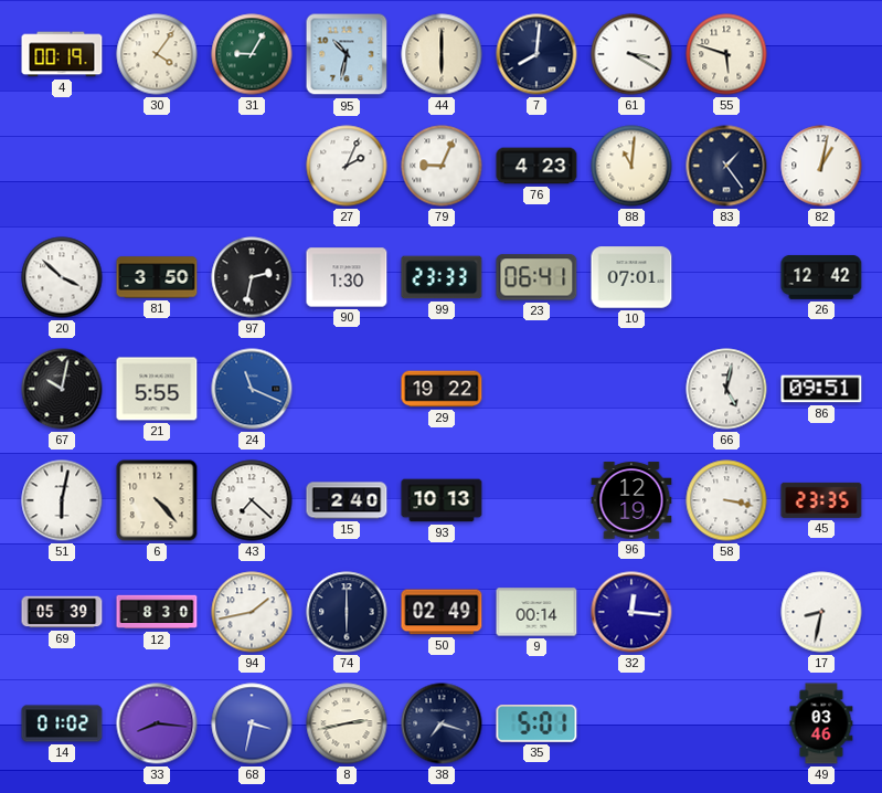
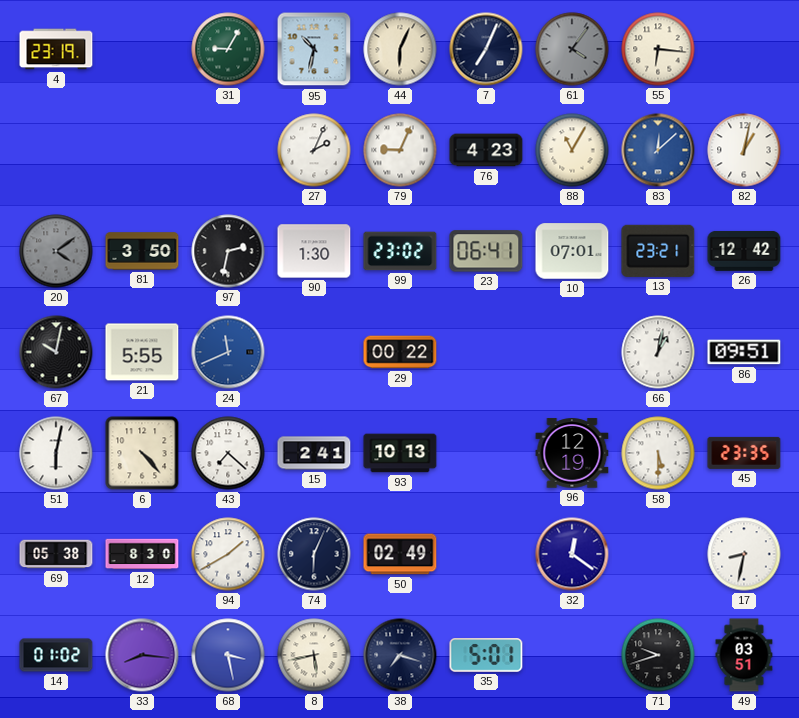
4: 00:19 -> 23:19
30: 4:06 -> none
44: 6:00 -> 6:04
7: 8:01 -> 7:04
61: 3:20 -> 4:06
61 dial: white -> grey
55: 5:48 -> 6:16
88: 11:01 -> 11:05
83: 1:24 -> 12:08
83 dial: navy -> blue
20: 3:52 -> 4:09
20 dial: white -> grey
99: 23:33 -> 23:02
13: none -> 23:21
24: 11:19 -> 11:41
29: 19:22 -> 00:22
66: 5:02 -> 1:02
15: 2:40 -> 2:41
58: 3:17 -> 5:30
69: 05:39 -> 05:38
94: 1:43 -> 1:40
74: 6:00 -> 6:04
9: 00:14 -> none
32: 12:16 -> 12:21
68: 3:32 -> 3:28
8: 2:43 -> 5:43
71: none -> 9:42
49: 03:46 -> 03:51
